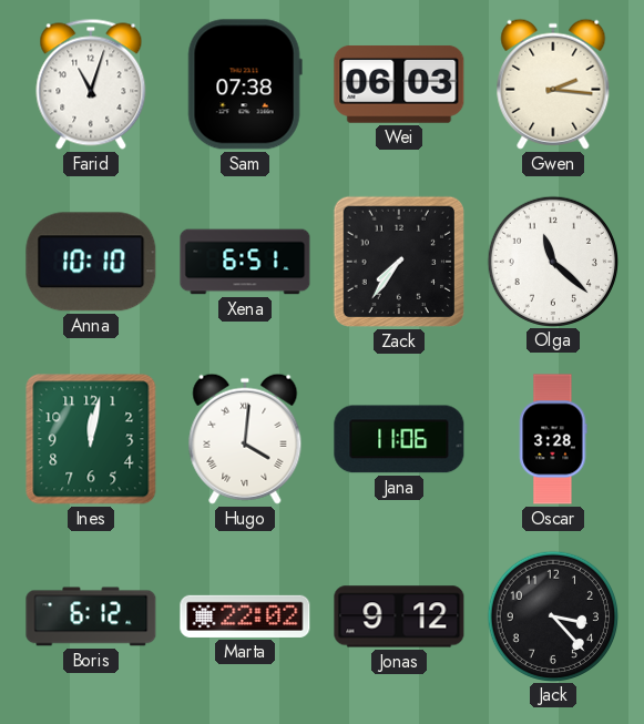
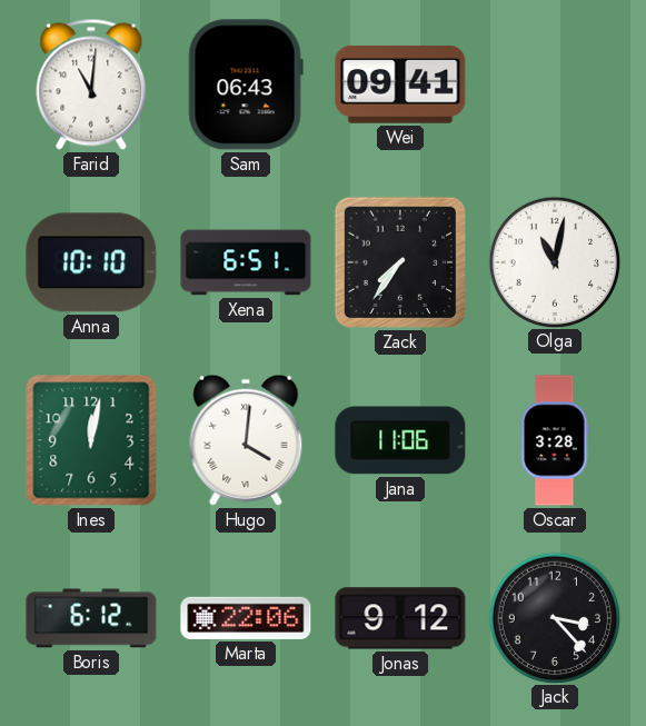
Farid: 11:03 -> 11:01
Sam: 07:38 -> 06:43
Wei: 06:03 -> 09:41
Gwen: 2:16 -> none
Olga: 11:22 -> 11:02
Marta: 22:02 -> 22:06
